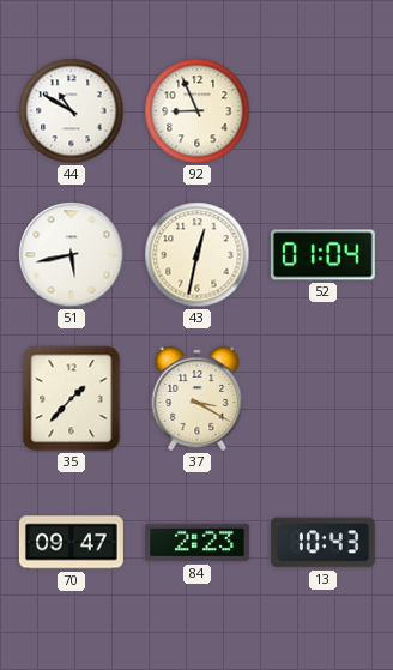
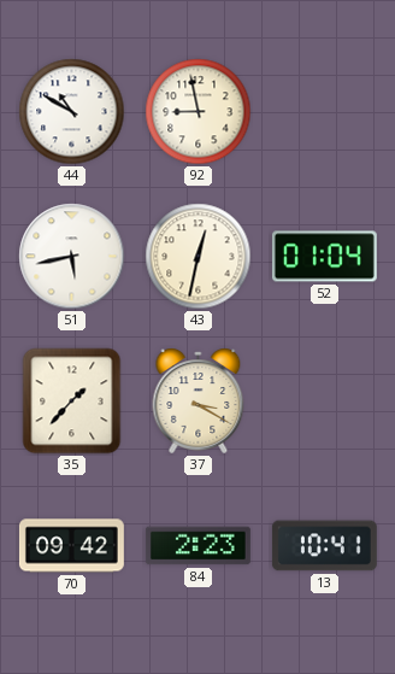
92: 8:56 -> 8:58
70: 09:47 -> 09:42
13: 10:43 -> 10:41
